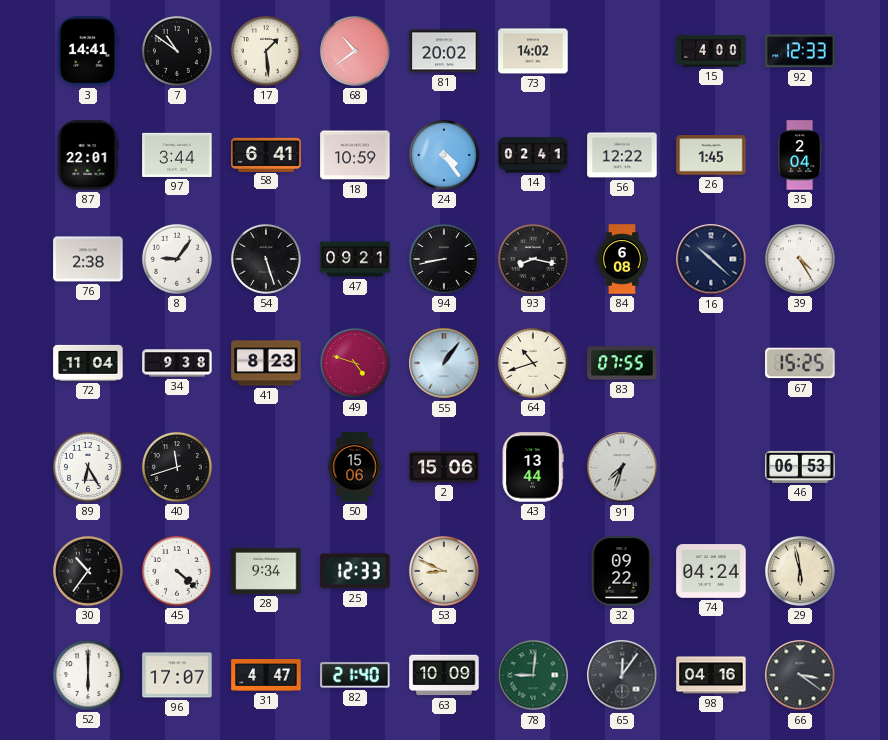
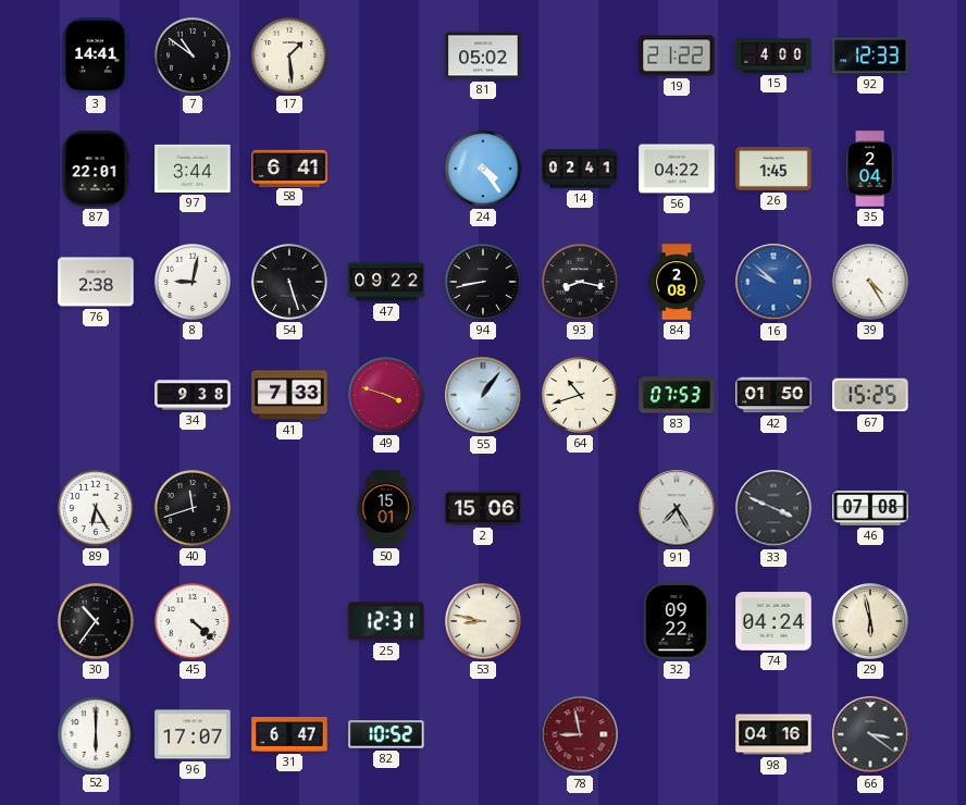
68: 10:39 -> none
81: 20:02 -> 05:02
73: 14:02 -> none
19: none -> 21:22
18: 10:59 -> none
56: 12:22 -> 04:22
8: 9:06 -> 9:02
47: 09:21 -> 09:22
84: 6:08 -> 2:08
16: 10:22 -> 9:52
16 dial: navy -> blue
72: 11:04 -> none
41: 8:23 -> 7:33
49: 4:48 -> 3:48
83: 07:55 -> 07:53
42: none -> 01:50
50: 15:06 -> 15:01
43: 13:44 -> none
91: 7:33 -> 7:25
33: none -> 3:49
46: 06:53 -> 07:08
28: 9:34 -> none
25: 12:33 -> 12:31
53: 8:49 -> 8:47
31: 4:47 -> 6:47
82: 21:40 -> 10:52
63: 10:09 -> none
78: 9:01 -> 8:58
78 dial: green -> burgundy
65: 12:06 -> none
